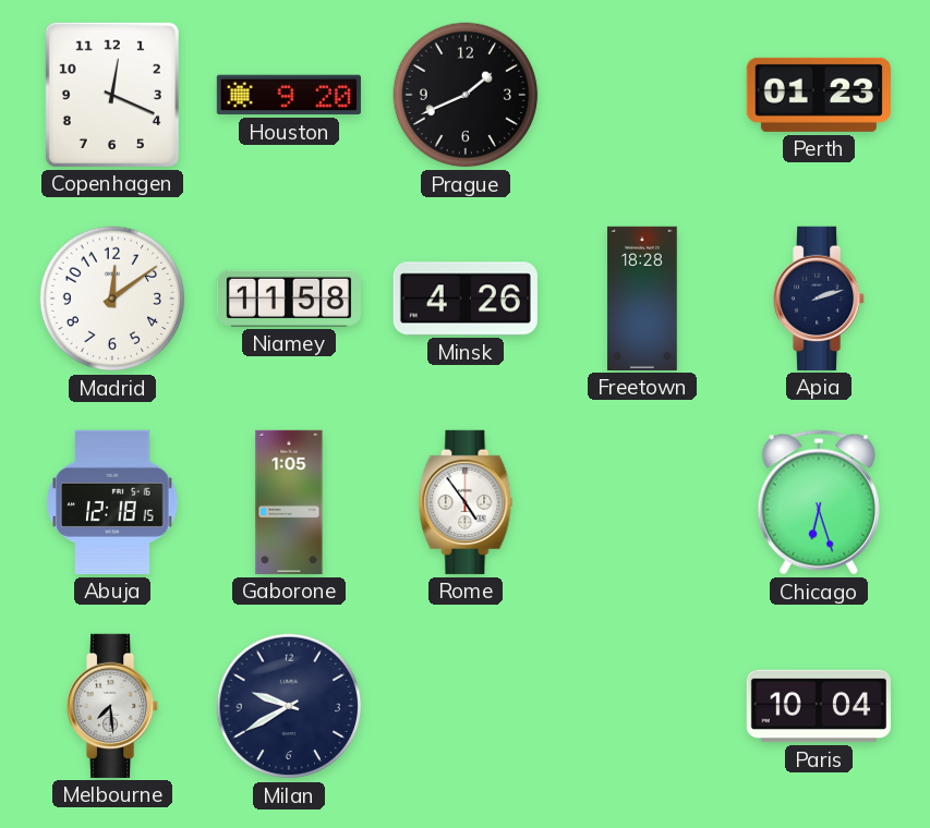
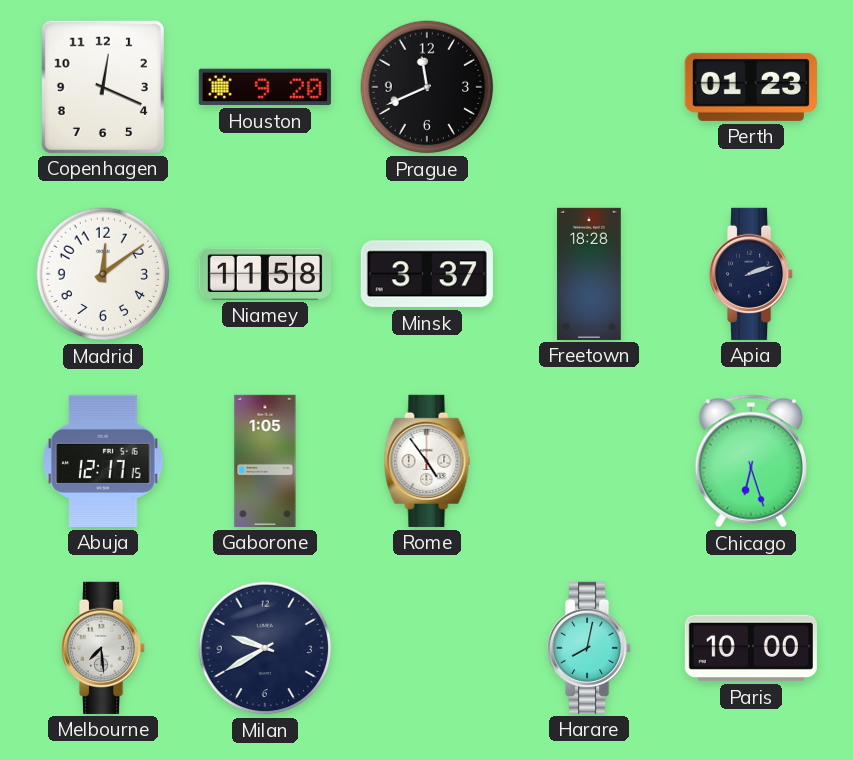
Prague: 1:41 -> 11:41
Minsk: 4:26 -> 3:37
Abuja: 12:18 -> 12:17
Harare: none -> 8:02
Paris: 10:04 -> 10:00
